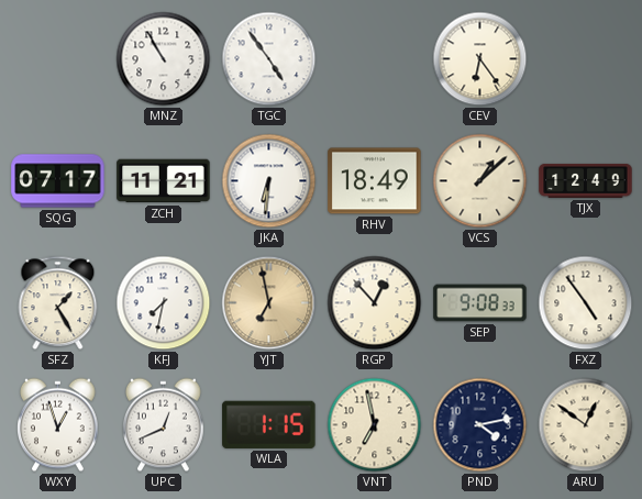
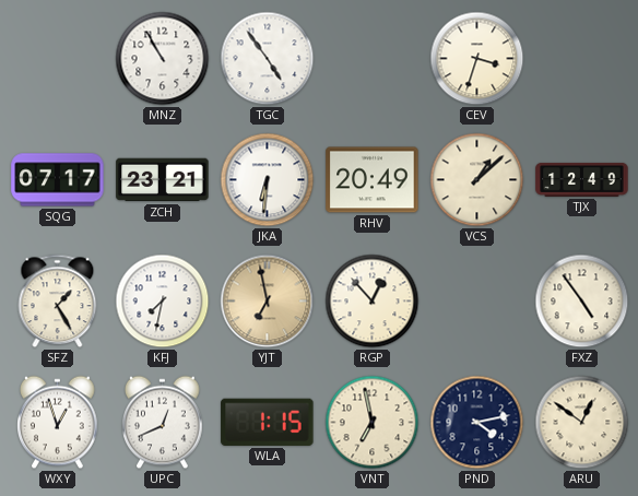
CEV: 6:24 -> 3:33
ZCH: 11:21 -> 23:21
RHV: 18:49 -> 20:49
SEP: 9:08 -> none
